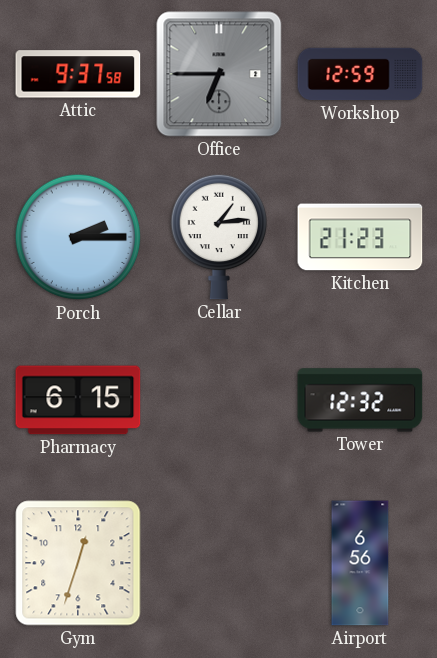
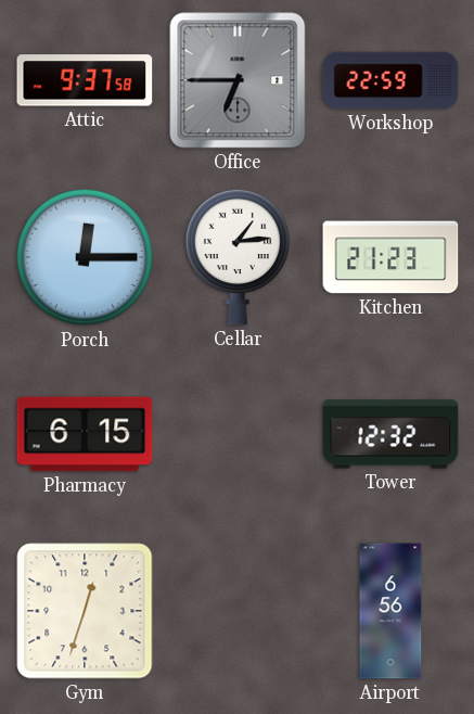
Workshop: 12:59 -> 22:59
Porch: 2:15 -> 12:15
